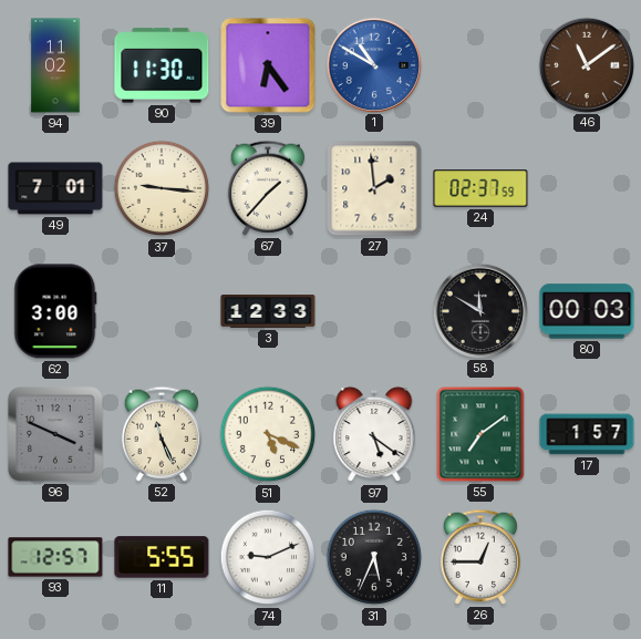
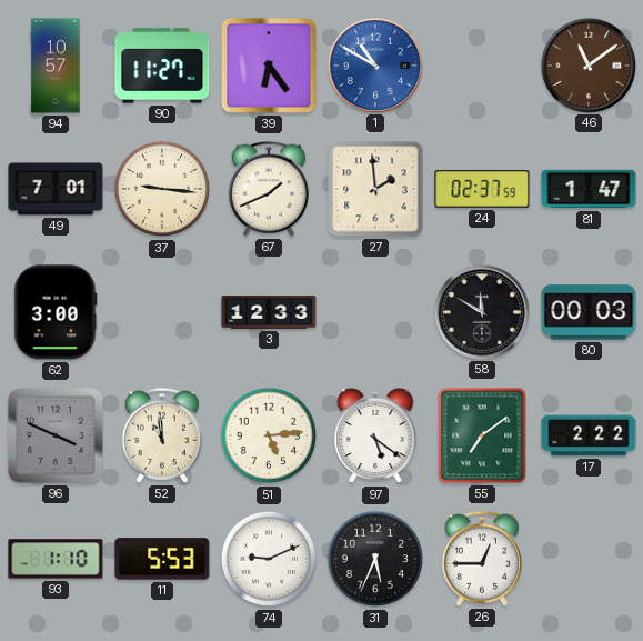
94: 11:02 -> 10:57
90: 11:30 -> 11:27
67: 1:37 -> 1:41
81: none -> 1:47
52: 11:26 -> 10:59
51: 5:19 -> 5:14
17: 1:57 -> 2:22
93: 12:57 -> 1:10
11: 5:55 -> 5:53
